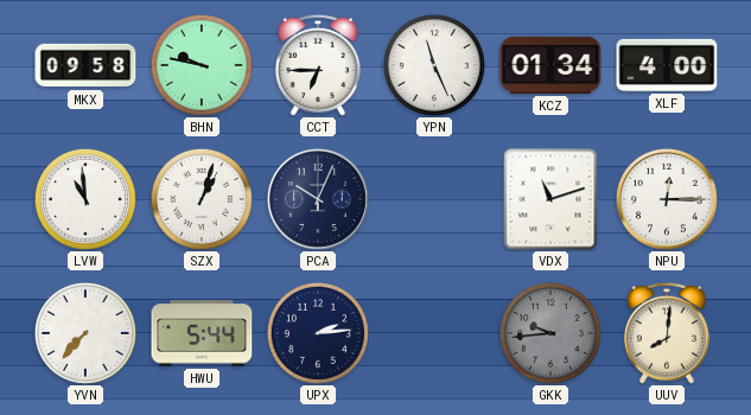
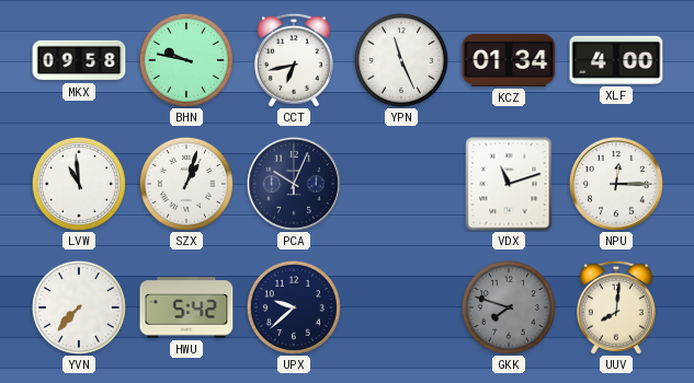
CCT: 6:45 -> 6:43
HWU: 5:44 -> 5:42
UPX: 2:14 -> 9:38
GKK: 9:44 -> 7:48
